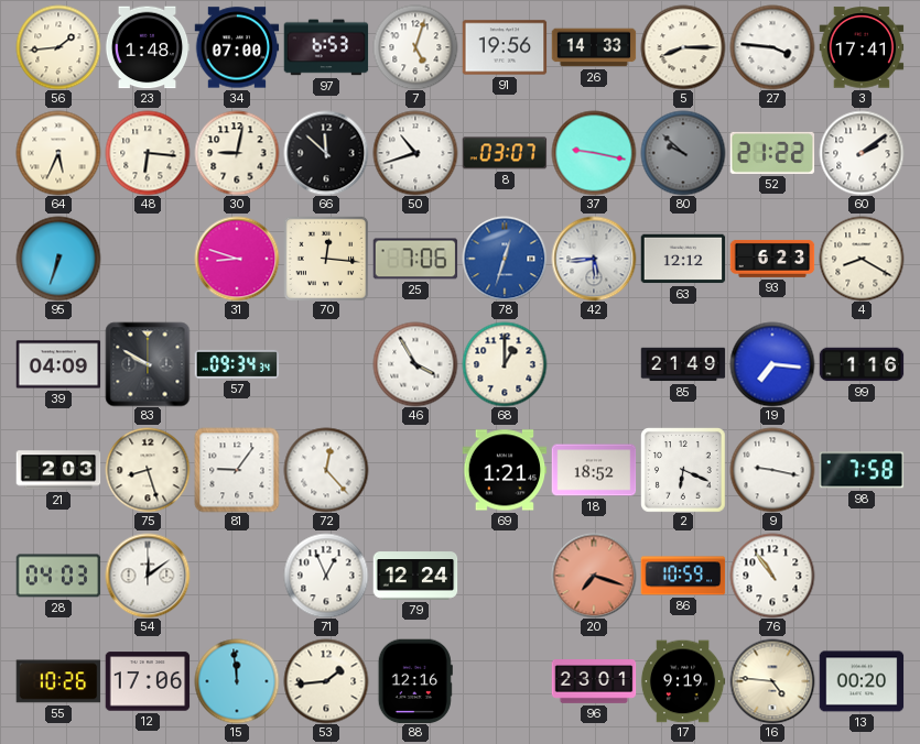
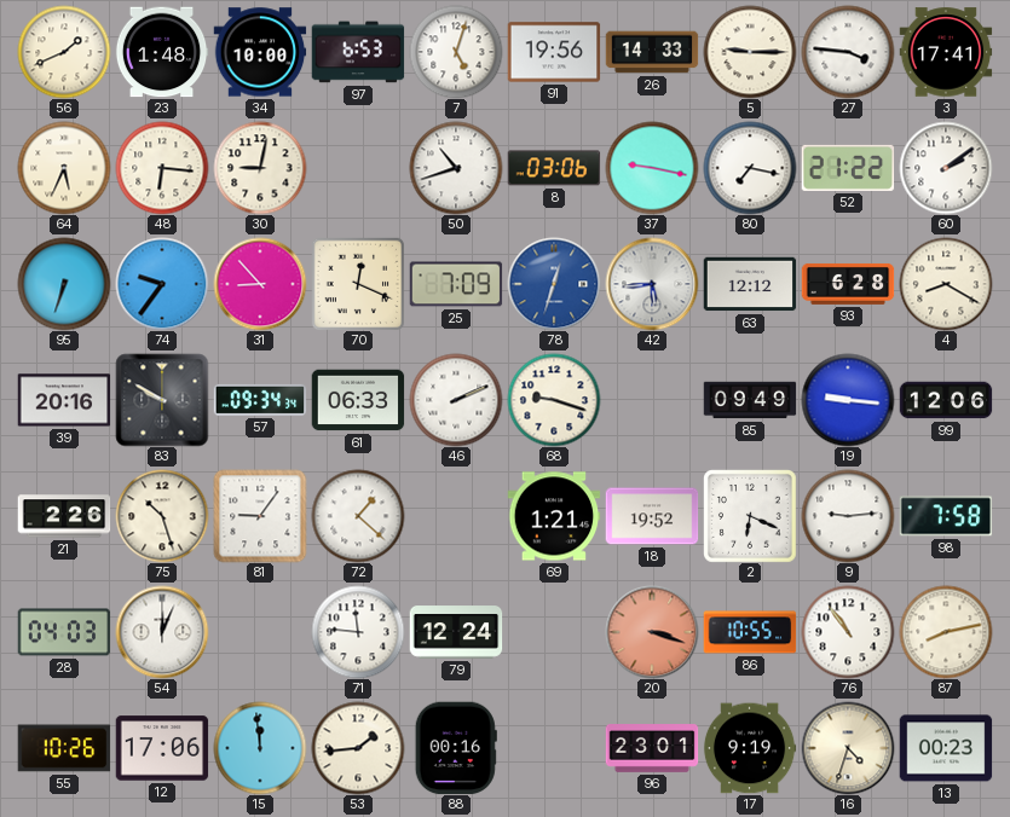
56: 1:44 -> 1:41
34: 07:00 -> 10:00
5: 8:15 -> 9:15
66: 11:52 -> none
8: 03:07 -> 03:06
80: 9:52 -> 7:17
80 dial: grey -> white
74: none -> 9:36
31: 8:48 -> 8:53
70: 12:16 -> 12:19
25: 7:06 -> 7:09
93: 6:23 -> 6:28
39: 04:09 -> 20:16
61: none -> 06:33
46: 3:55 -> 2:11
68: 1:00 -> 9:18
85: 21:49 -> 09:49
19: 7:16 -> 9:16
99: 1:16 -> 12:06
21: 2:03 -> 2:26
75: 8:27 -> 10:27
72: 12:23 -> 1:22
18: 18:52 -> 19:52
9: 9:17 -> 9:14
54: 12:09 -> 12:04
71: 12:56 -> 11:46
20: 7:18 -> 3:18
86: 10:59 -> 10:55
87: none -> 8:13
88: 12:16 -> 00:16
16: 4:46 -> 4:33
13: 00:20 -> 00:23
